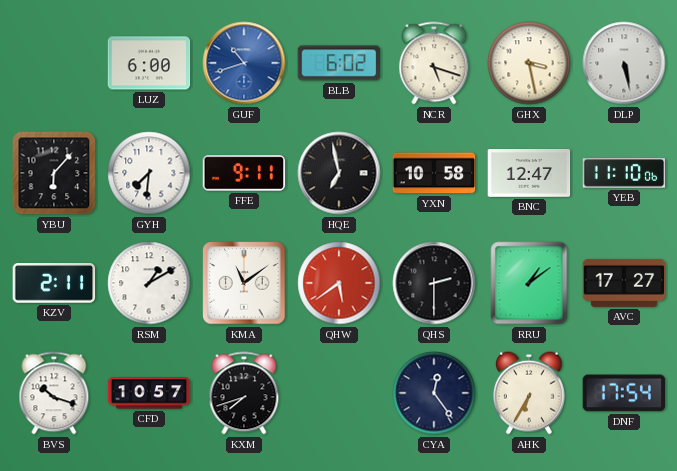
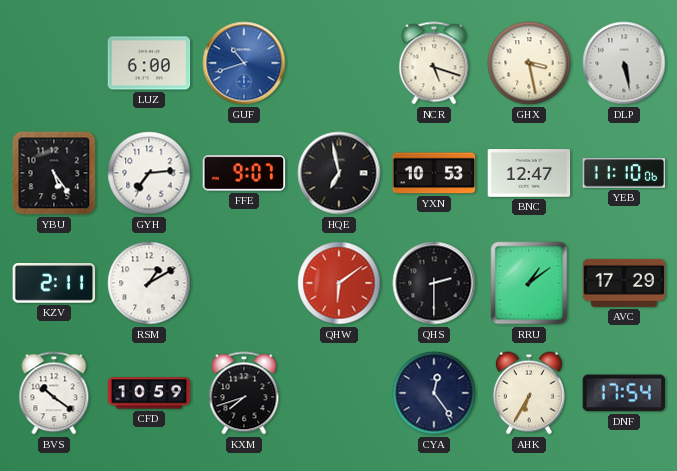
BLB: 6:02 -> none
YBU: 6:07 -> 5:24
GYH: 7:31 -> 7:14
FFE: 9:11 -> 9:07
YXN: 10:58 -> 10:53
KMA: 11:09 -> none
QHW: 5:39 -> 6:09
AVC: 17:27 -> 17:29
BVS: 10:18 -> 10:21
CFD: 10:57 -> 10:59
